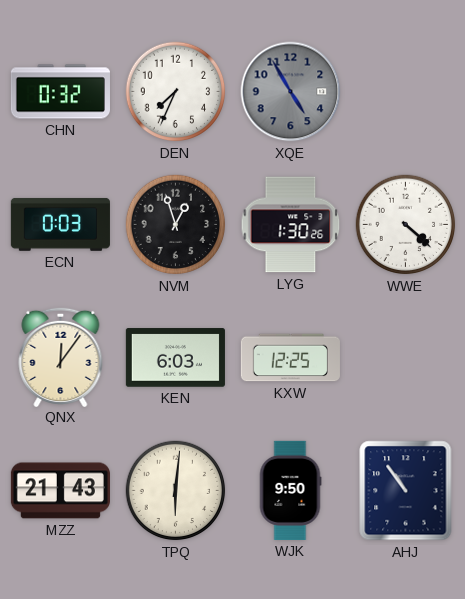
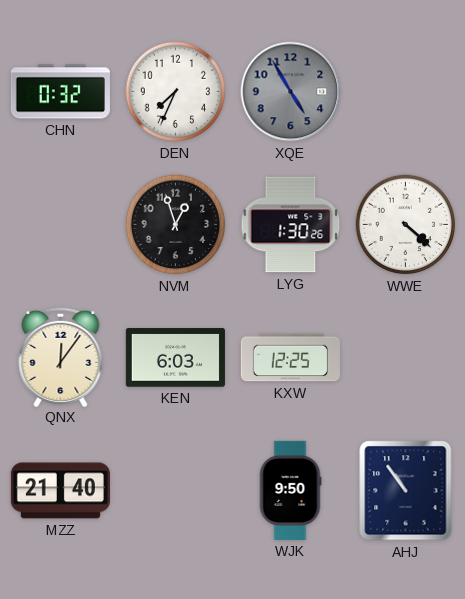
ECN: 0:03 -> none
MZZ: 21:43 -> 21:40
TPQ: 6:01 -> none
